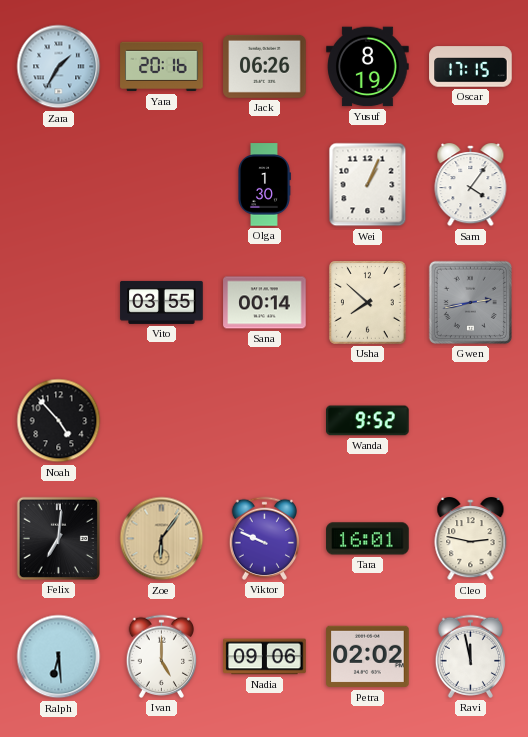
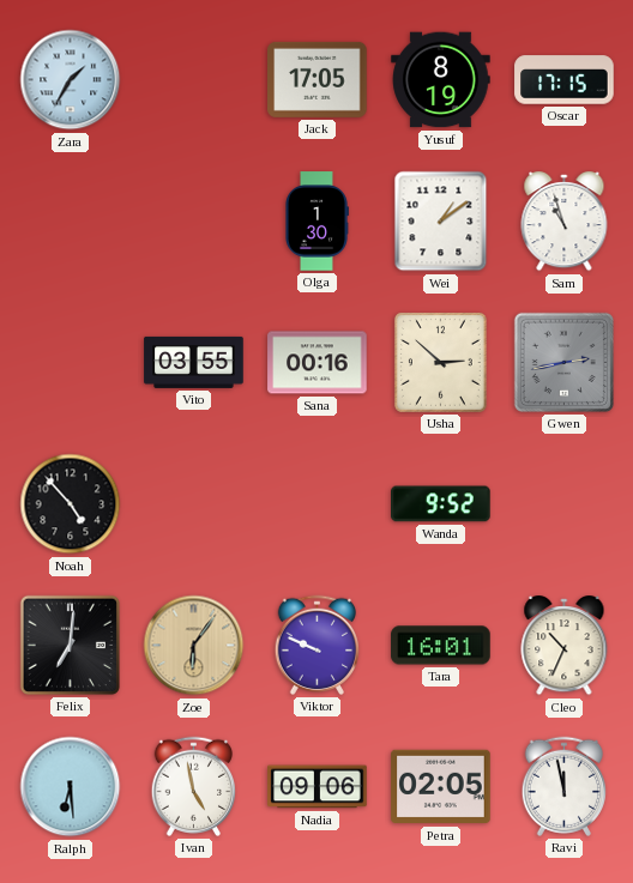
Yara: 20:16 -> none
Jack: 06:26 -> 17:05
Wei: 1:04 -> 1:09
Sam: 4:06 -> 10:57
Sana: 00:14 -> 00:16
Usha: 7:52 -> 2:52
Cleo: 2:47 -> 10:34
Ivan: 5:00 -> 4:58
Petra: 02:02 -> 02:05
